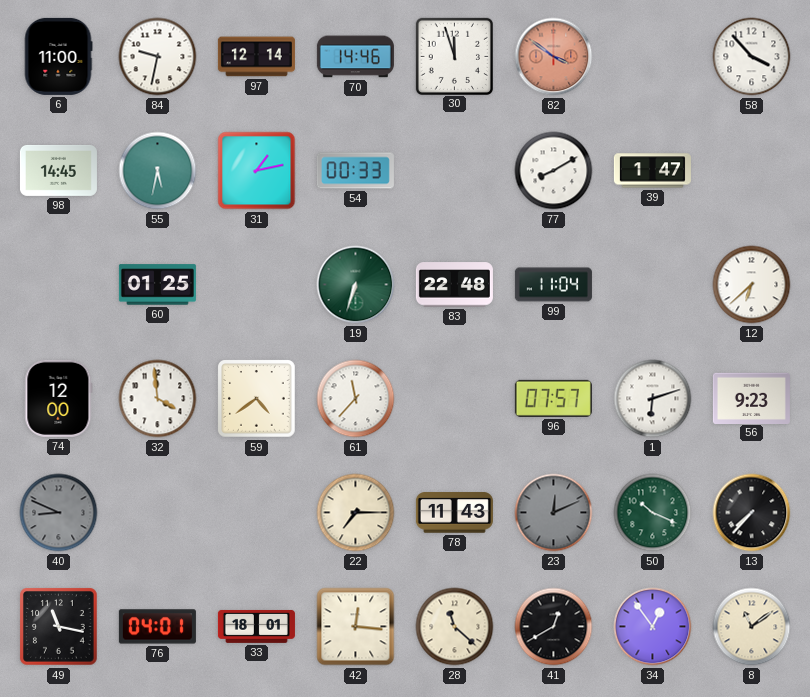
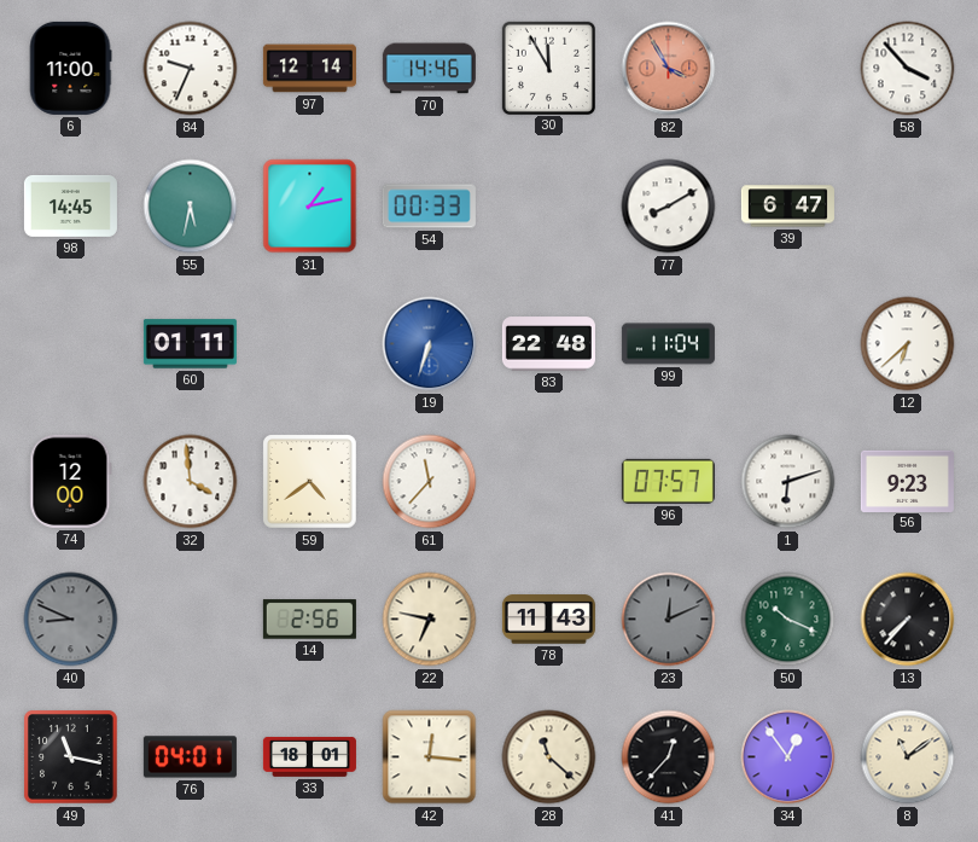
84: 9:32 -> 9:34
30: 11:57 -> 11:55
82: 3:51 -> 3:55
39: 1:47 -> 6:47
60: 01:25 -> 01:11
19 dial: green -> blue
14: none -> 2:56
22: 7:15 -> 6:47
41: 12:40 -> 12:37
